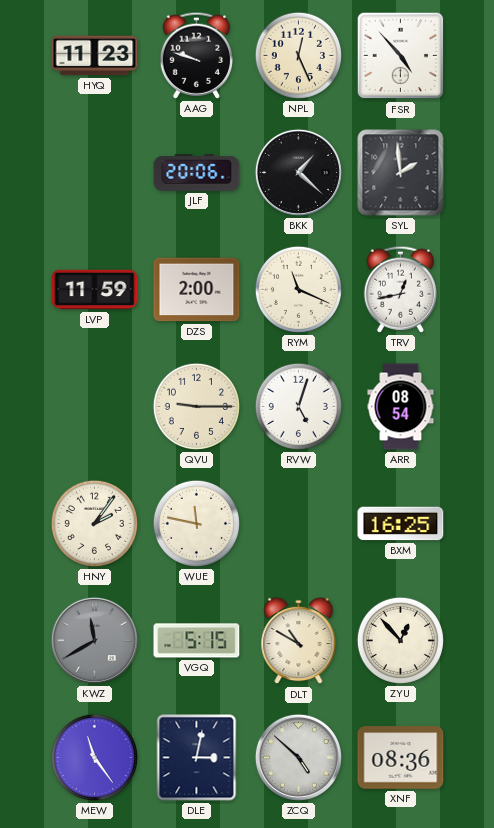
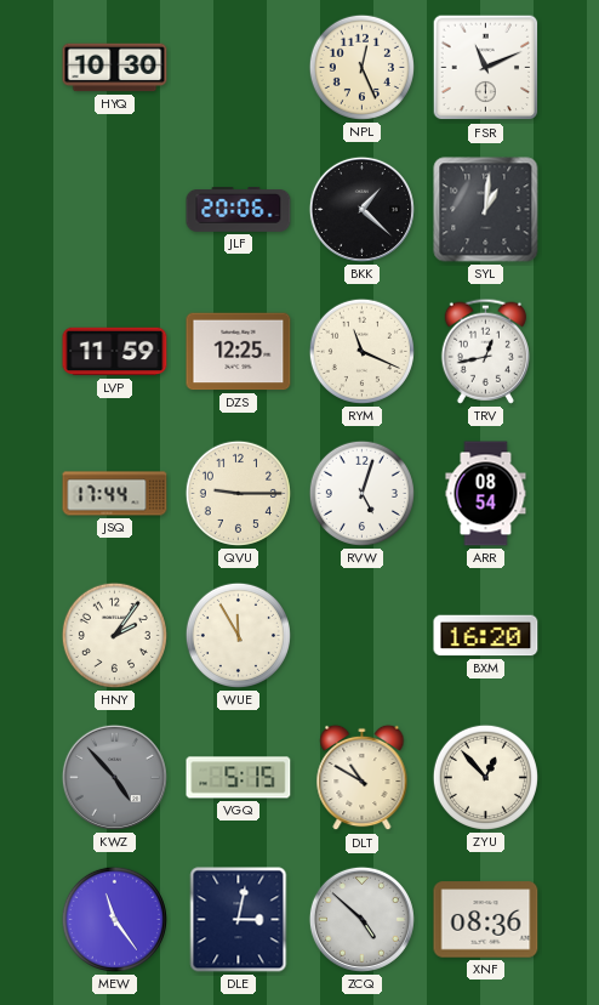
HYQ: 11:23 -> 10:30
AAG: 9:48 -> none
FSR: 4:53 -> 11:11
SYL: 1:59 -> 1:01
DZS: 2:00 -> 12:25
JSQ: none -> 17:44
WUE: 11:47 -> 11:55
BXM: 16:25 -> 16:20
KWZ: 11:40 -> 4:53
